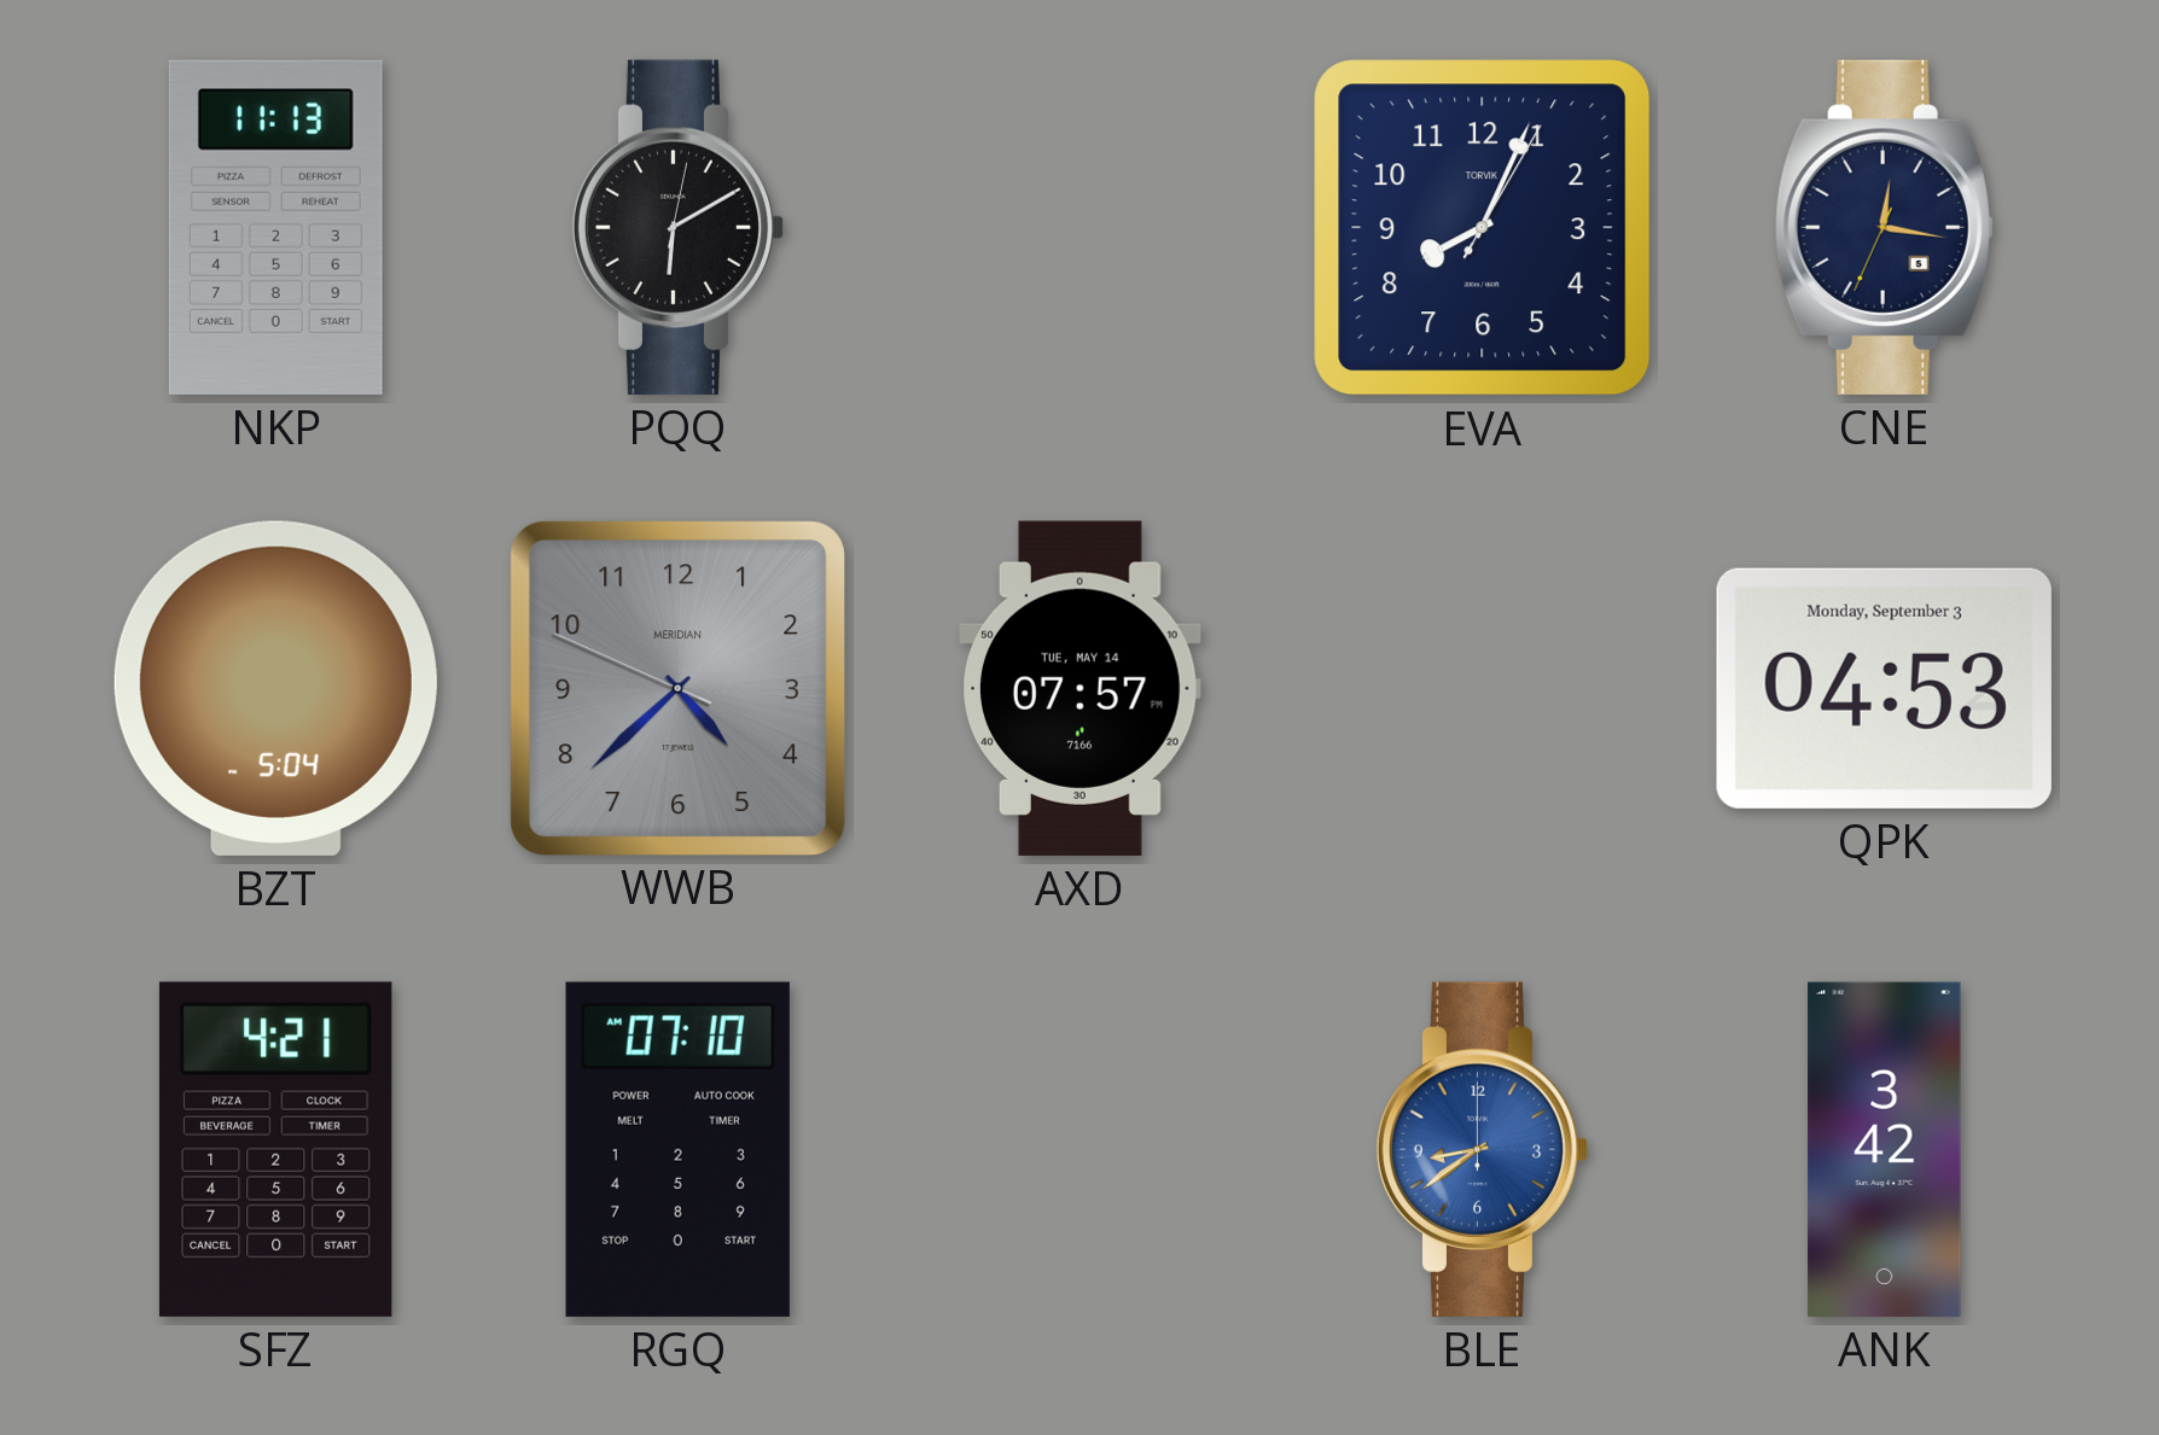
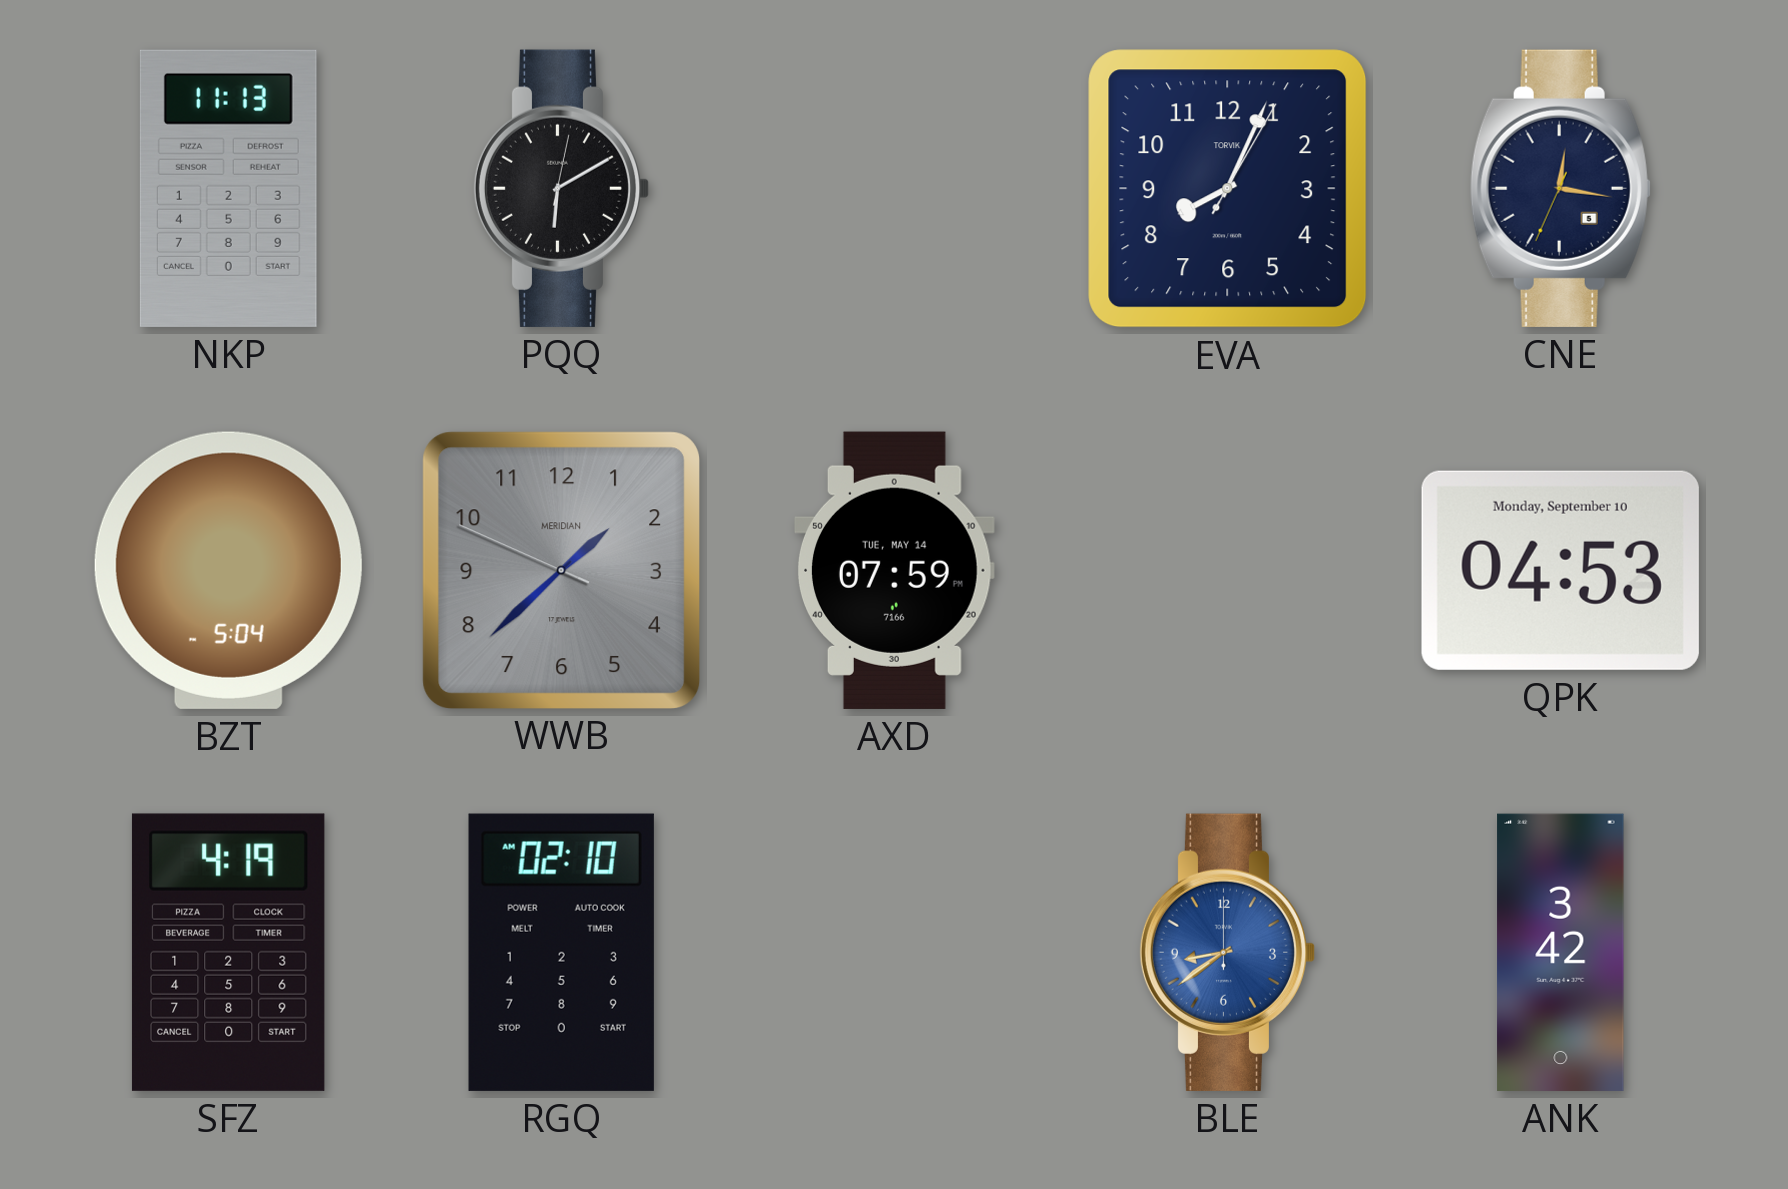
WWB: 4:37 -> 1:37
AXD: 07:57 -> 07:59
QPK date: Monday, September 3 -> Monday, September 10
SFZ: 4:21 -> 4:19
RGQ: 07:10 -> 02:10
